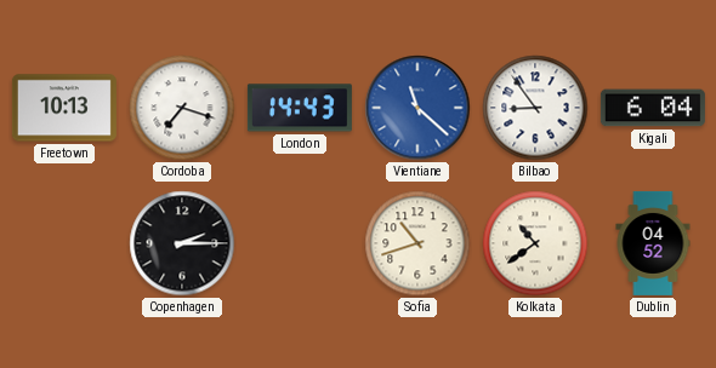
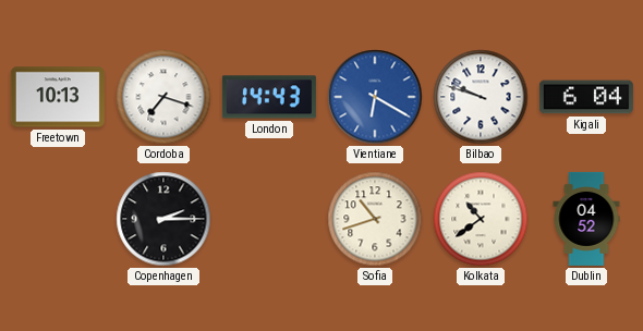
Vientiane: 11:22 -> 6:20
Bilbao: 8:54 -> 9:48
